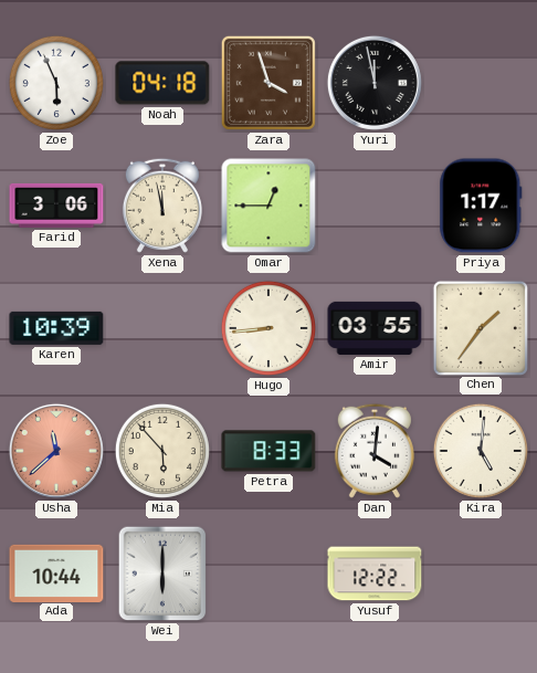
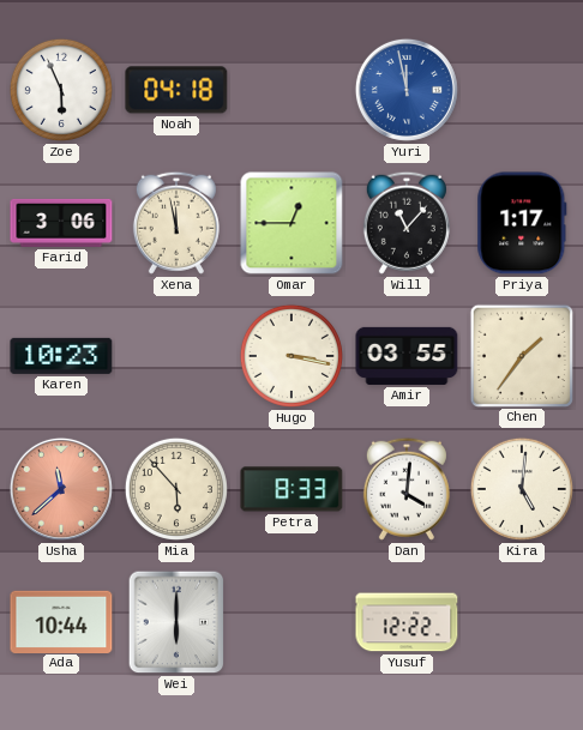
Zara: 3:57 -> none
Yuri dial: black -> blue
Will: none -> 11:07
Karen: 10:39 -> 10:23
Hugo: 8:44 -> 3:17
